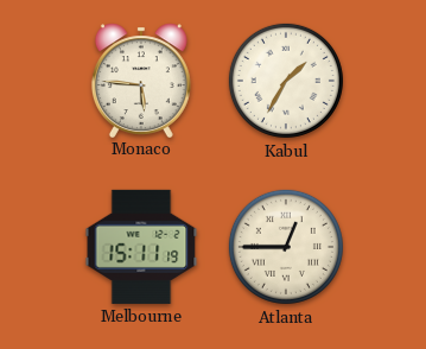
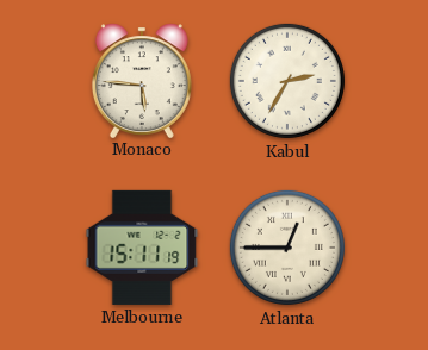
Kabul: 1:35 -> 2:35
